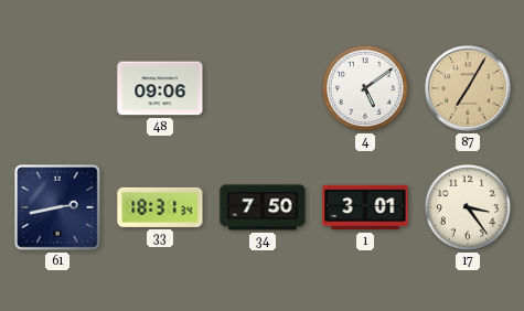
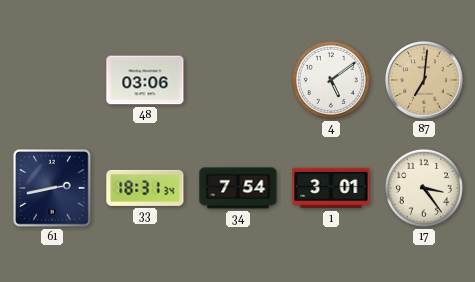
48: 09:06 -> 03:06
87: 7:05 -> 7:01
34: 7:50 -> 7:54
